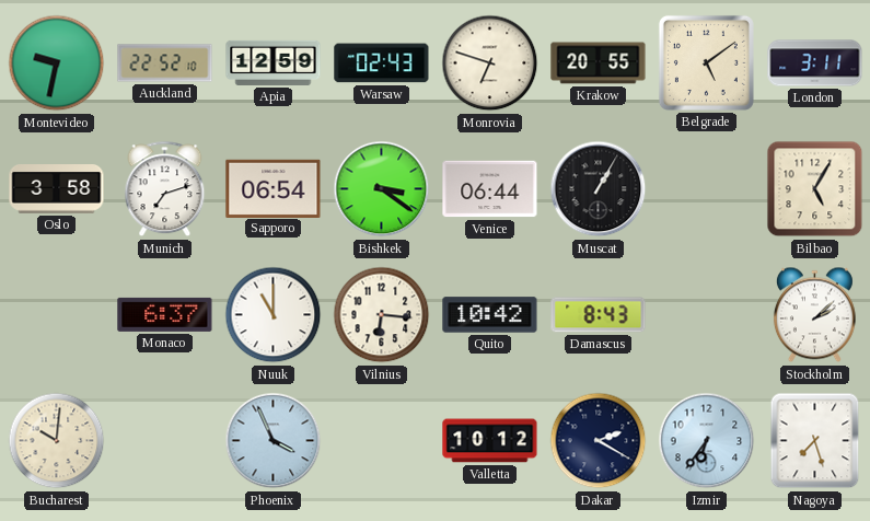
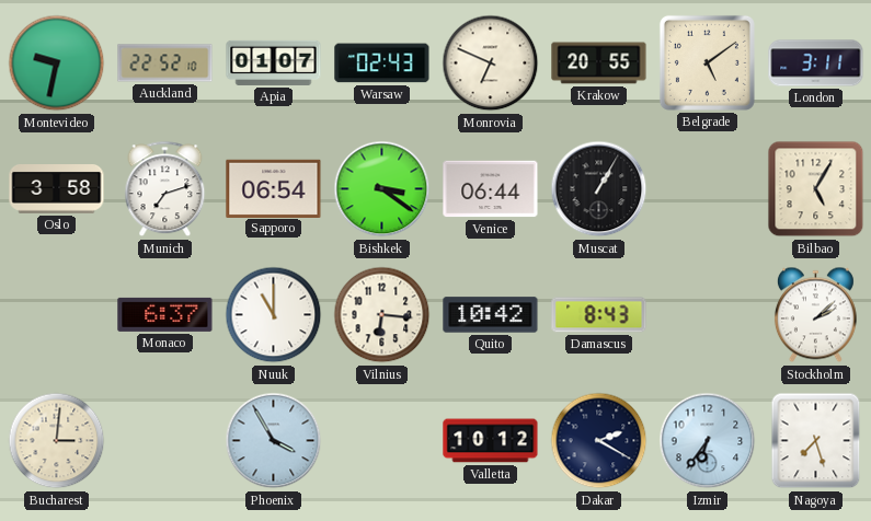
Apia: 12:59 -> 01:07
Monrovia: 6:48 -> 6:49
Bucharest: 10:01 -> 3:01
Phoenix: 3:56 -> 3:55
